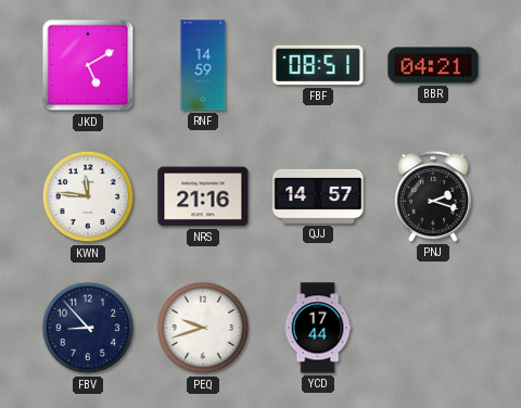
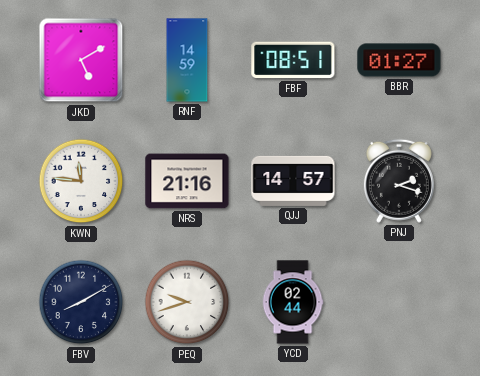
BBR: 04:21 -> 01:27
FBV: 8:53 -> 8:10
YCD: 17:44 -> 02:44
